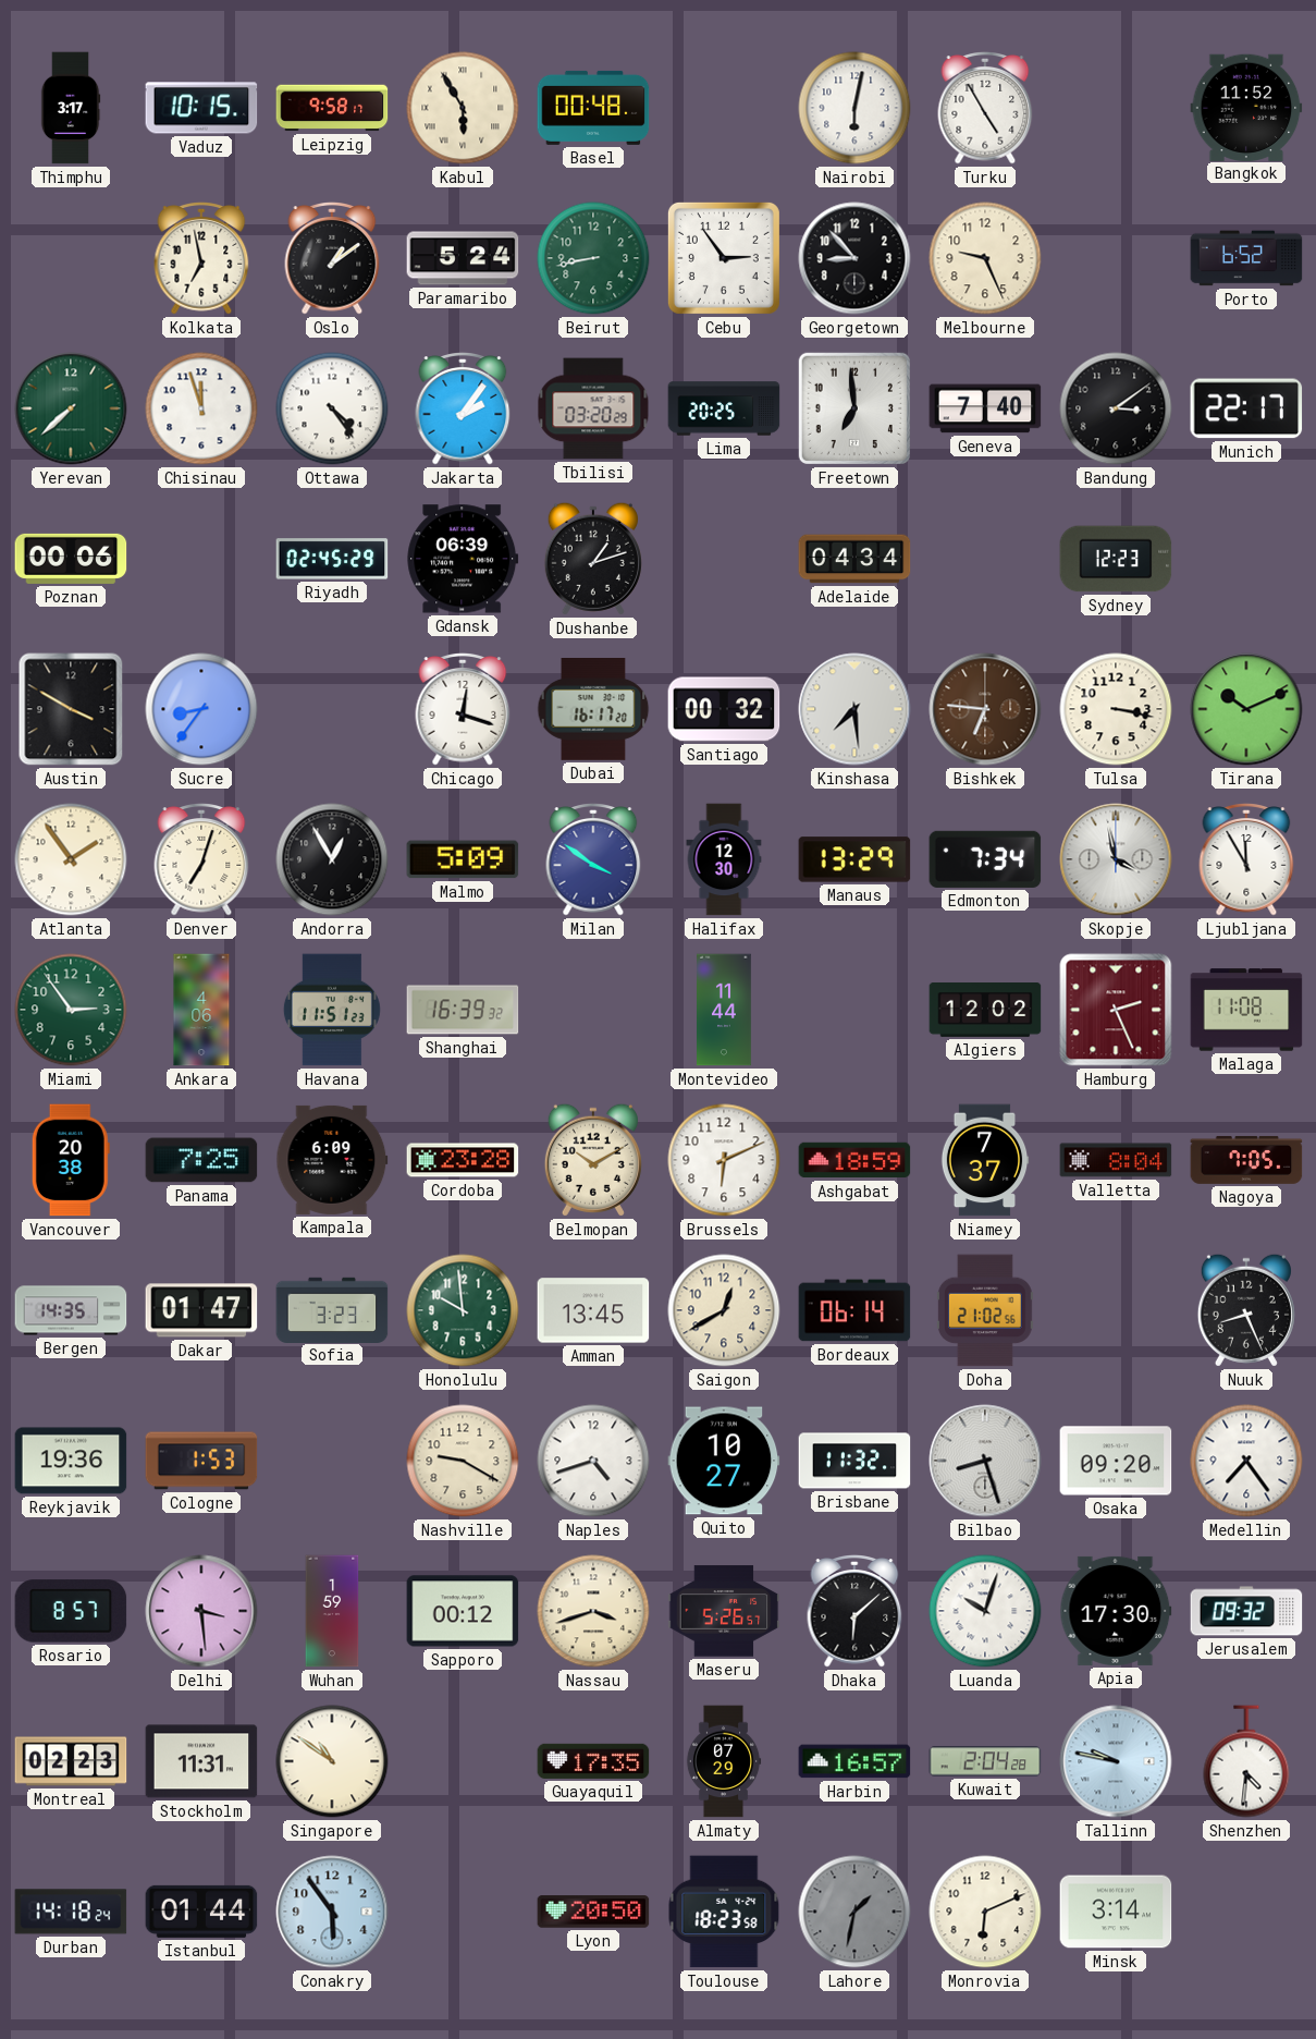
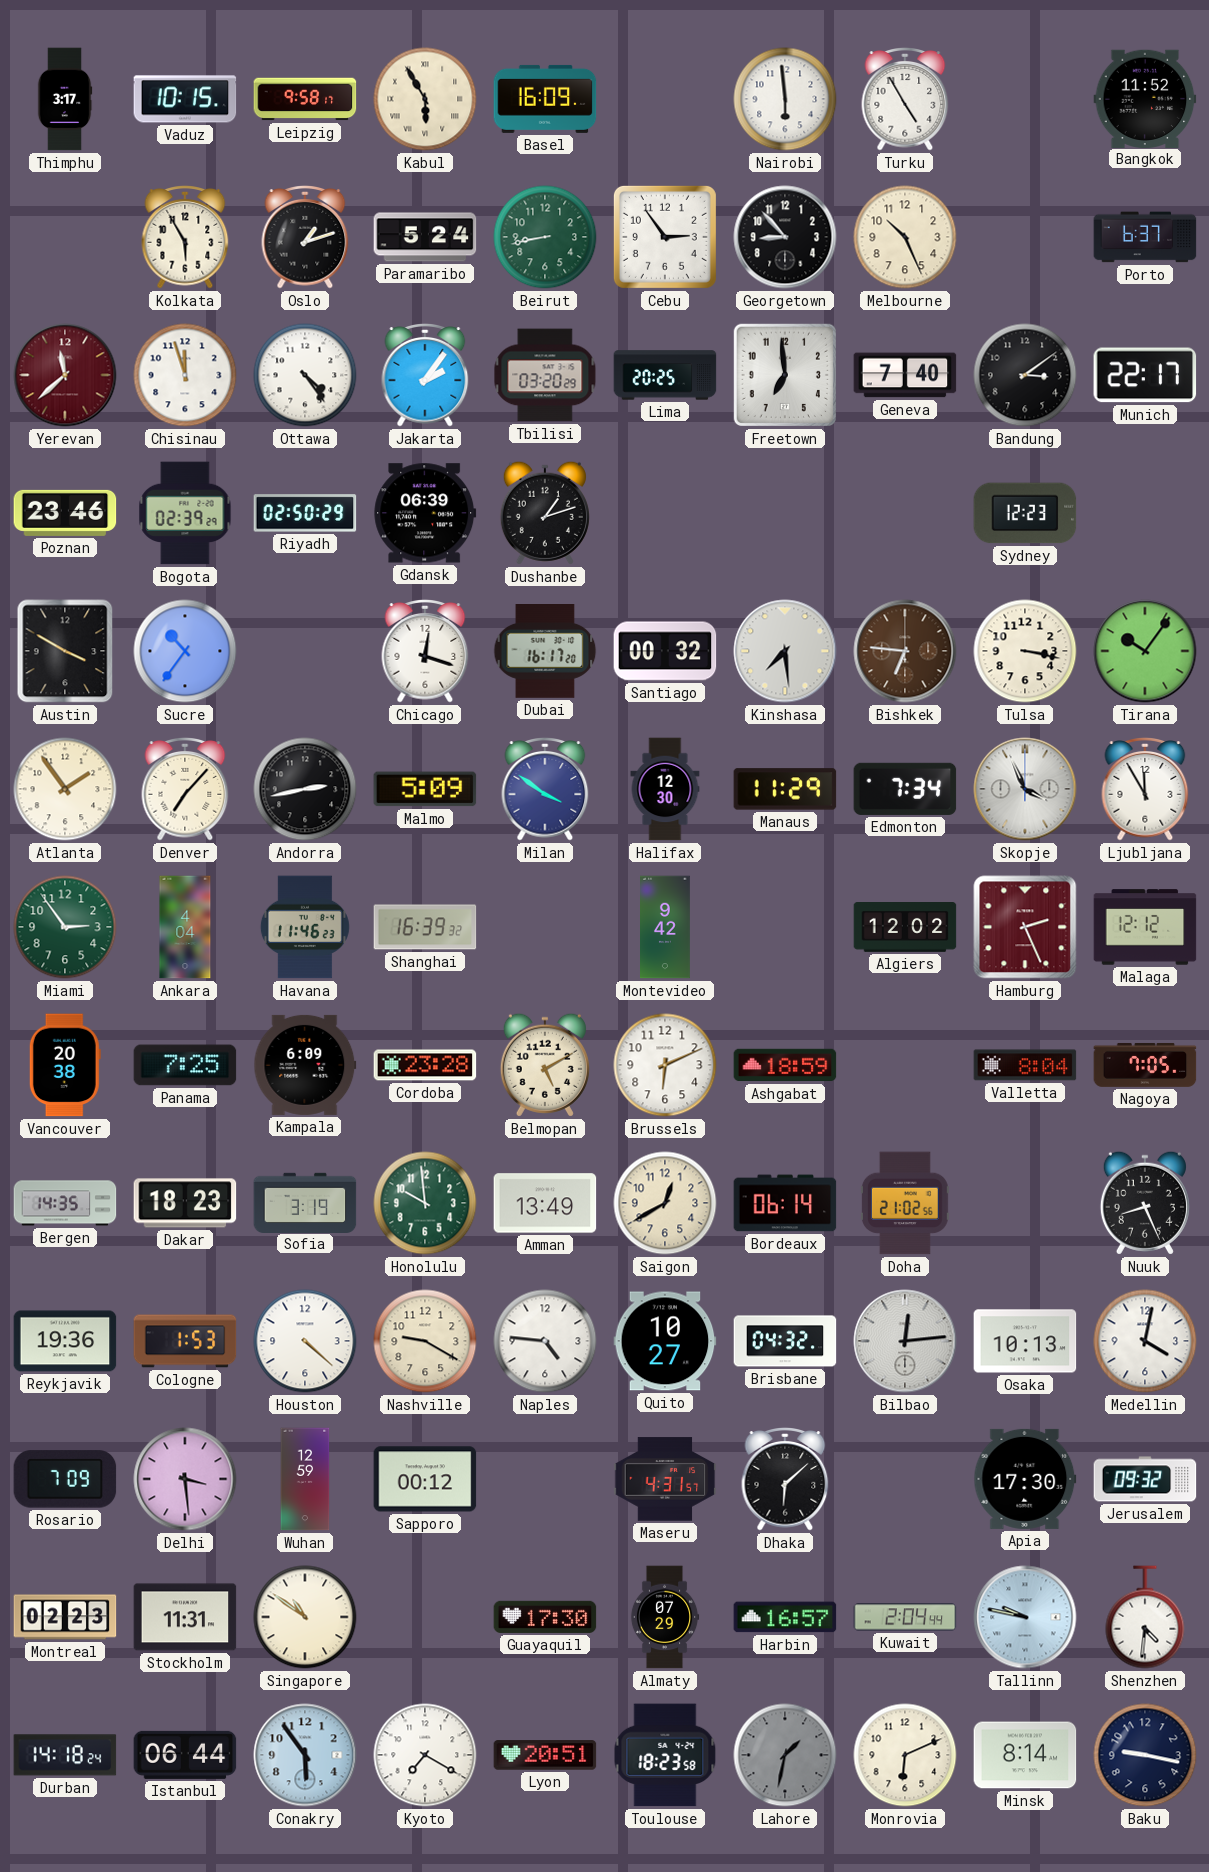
Basel: 00:48 -> 16:09
Nairobi: 6:02 -> 5:59
Kolkata: 6:58 -> 5:55
Oslo: 1:09 -> 1:12
Melbourne: 9:26 -> 10:26
Porto: 6:52 -> 6:37
Yerevan: 7:38 -> 11:38
Yerevan dial: green -> burgundy
Poznan: 00:06 -> 23:46
Bogota: none -> 02:39
Riyadh: 02:45 -> 02:50
Adelaide: 04:34 -> none
Sucre: 8:36 -> 10:36
Tirana: 10:11 -> 10:06
Denver: 7:03 -> 7:07
Andorra: 12:55 -> 2:43
Manaus: 13:29 -> 11:29
Skopje: 3:58 -> 3:56
Ankara: 4:06 -> 4:04
Havana: 11:51 -> 11:46
Montevideo: 11:44 -> 9:42
Malaga: 11:08 -> 12:12
Belmopan: 10:10 -> 5:10
Niamey: 7:37 -> none
Dakar: 01:47 -> 18:23
Sofia: 3:23 -> 3:19
Amman: 13:45 -> 13:49
Houston: none -> 4:22
Naples: 4:42 -> 4:46
Brisbane: 11:32 -> 04:32
Bilbao: 8:27 -> 12:14
Osaka: 09:20 -> 10:13
Medellin: 7:24 -> 4:02
Rosario: 8:57 -> 7:09
Wuhan: 1:59 -> 12:59
Nassau: 3:42 -> none
Maseru: 5:26 -> 4:31
Luanda: 10:03 -> none
Guayaquil: 17:35 -> 17:30
Kuwait: 2:04:28 -> 2:04:44
Istanbul: 01:44 -> 06:44
Kyoto: none -> 7:20
Lyon: 20:50 -> 20:51
Minsk: 3:14 -> 8:14
Baku: none -> 9:17
